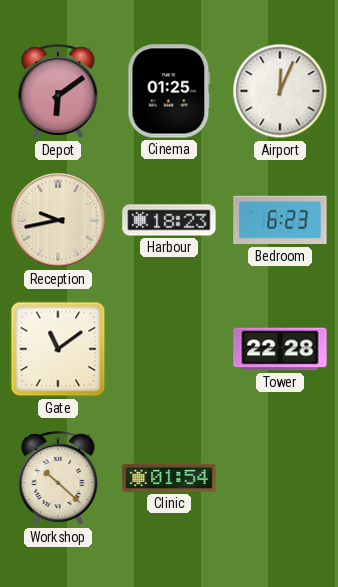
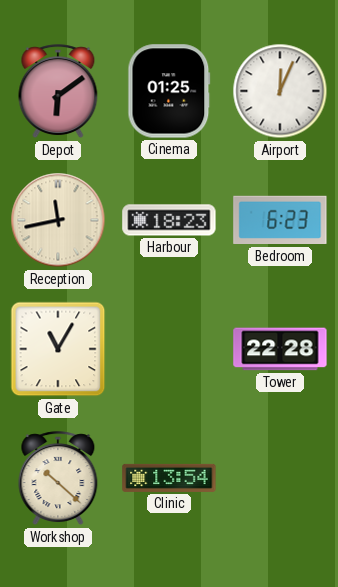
Reception: 9:43 -> 11:43
Gate: 11:09 -> 11:05
Clinic: 01:54 -> 13:54
